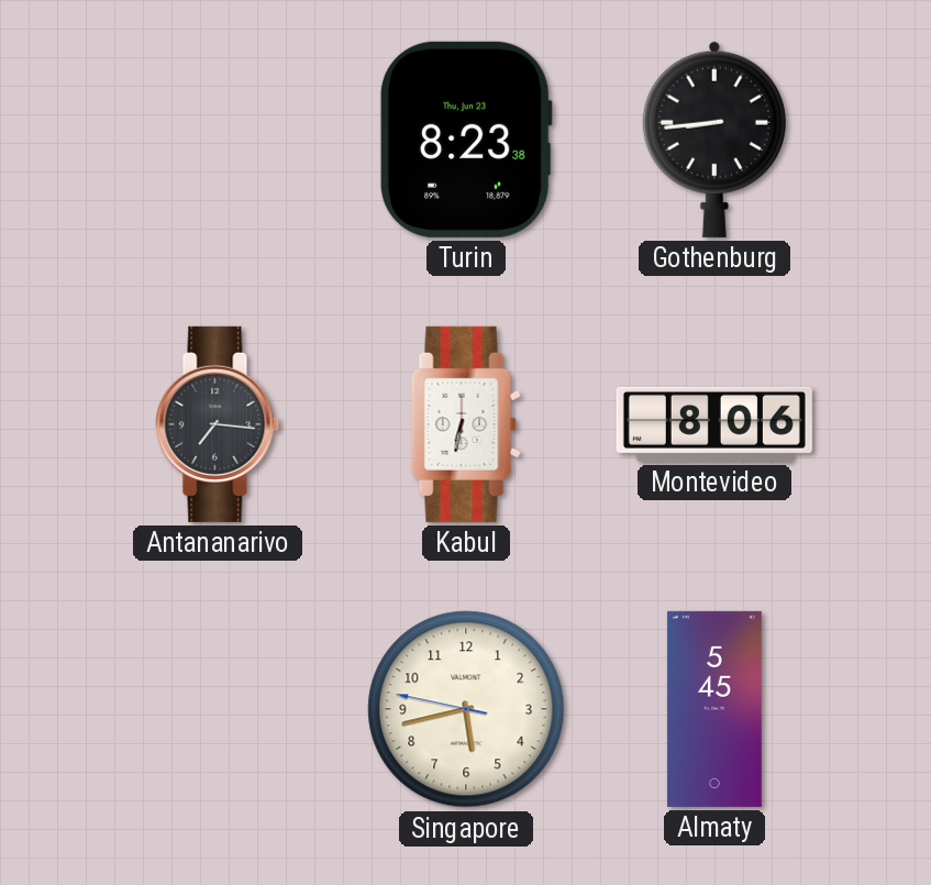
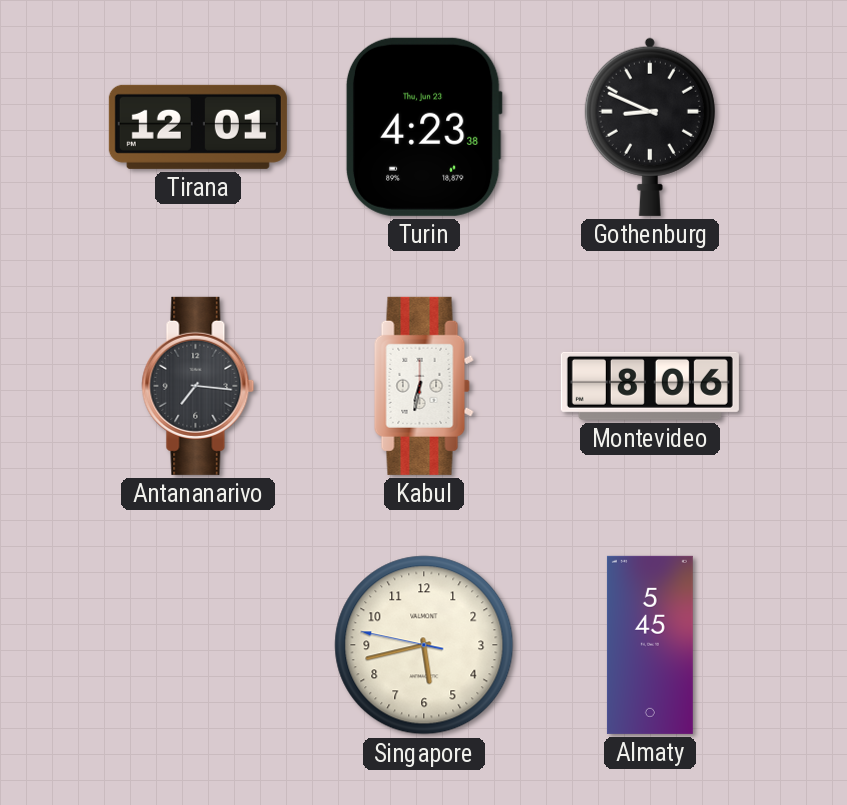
Tirana: none -> 12:01
Turin: 8:23 -> 4:23
Gothenburg: 8:44 -> 8:49
